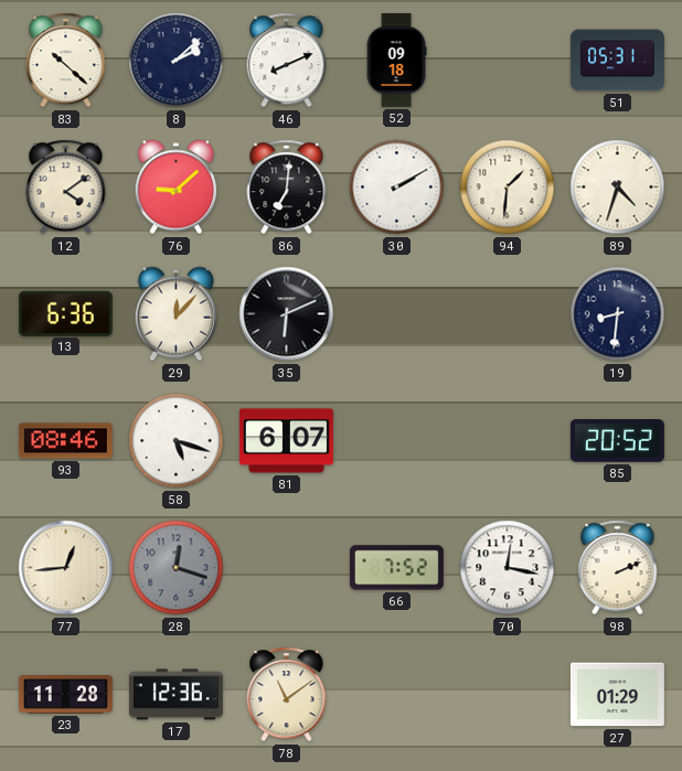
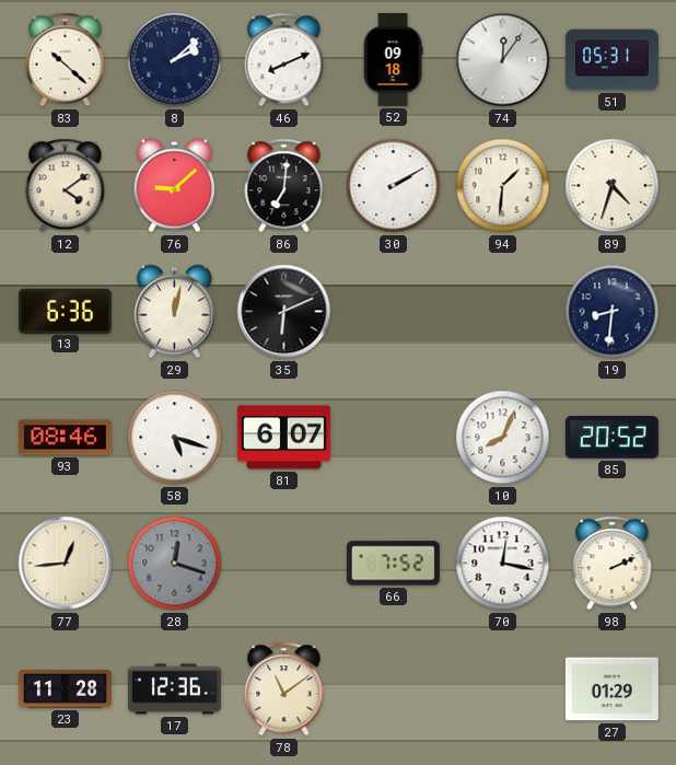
74: none -> 12:06
29: 12:07 -> 12:02
10: none -> 8:04
